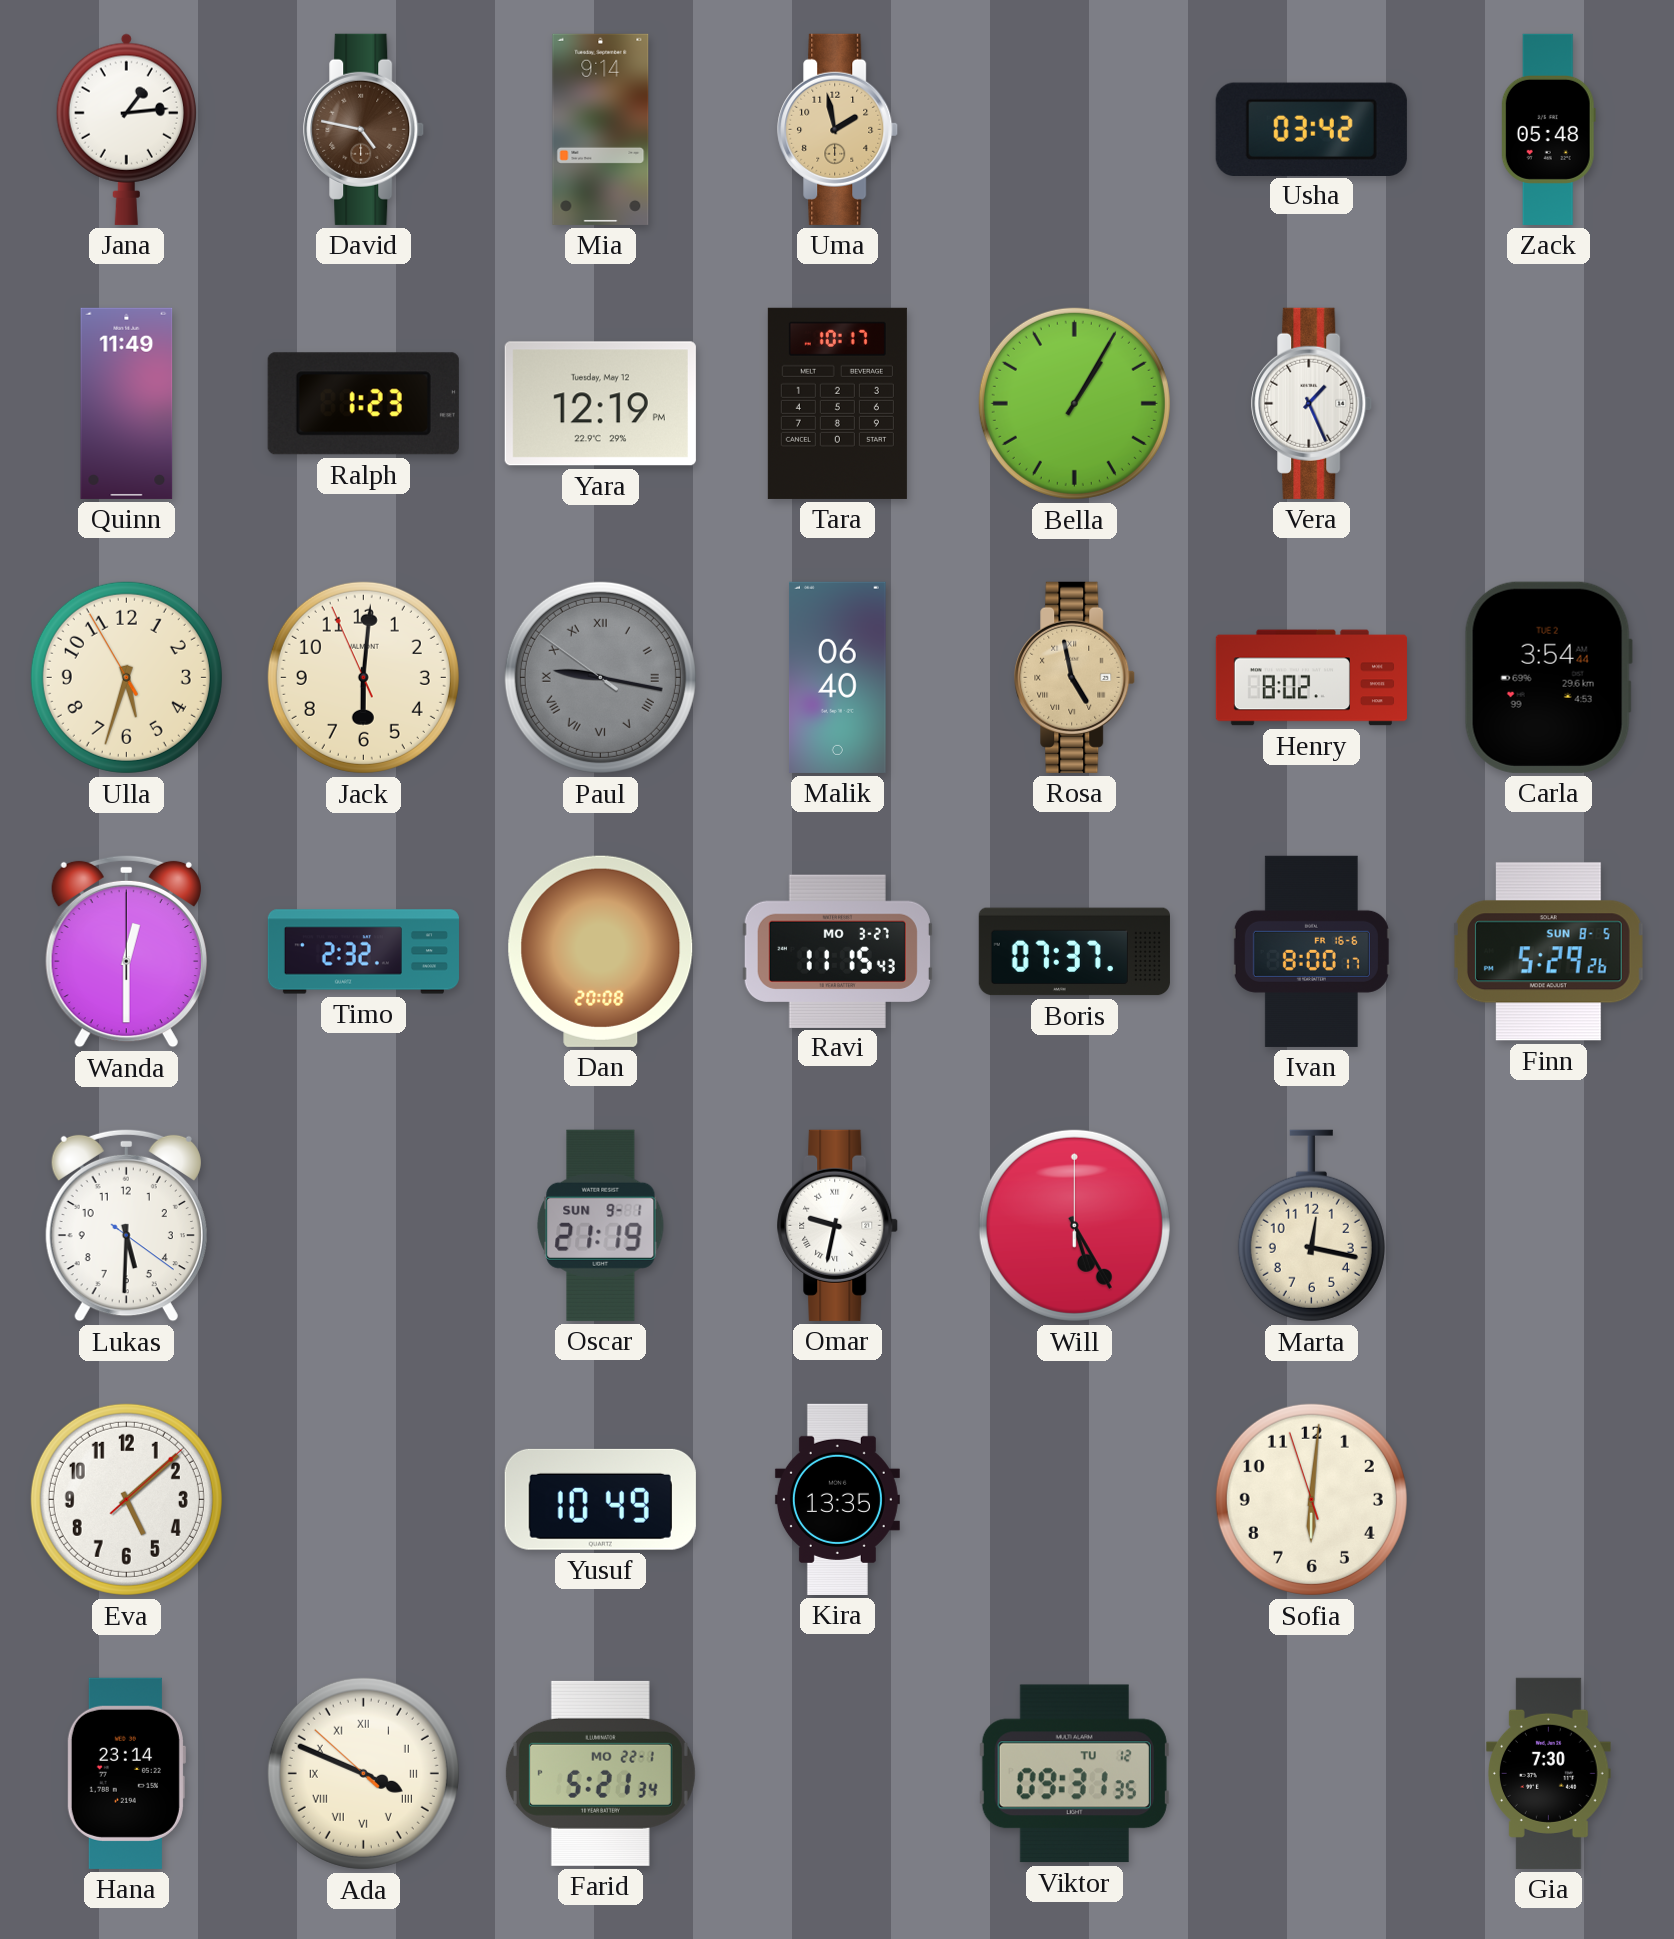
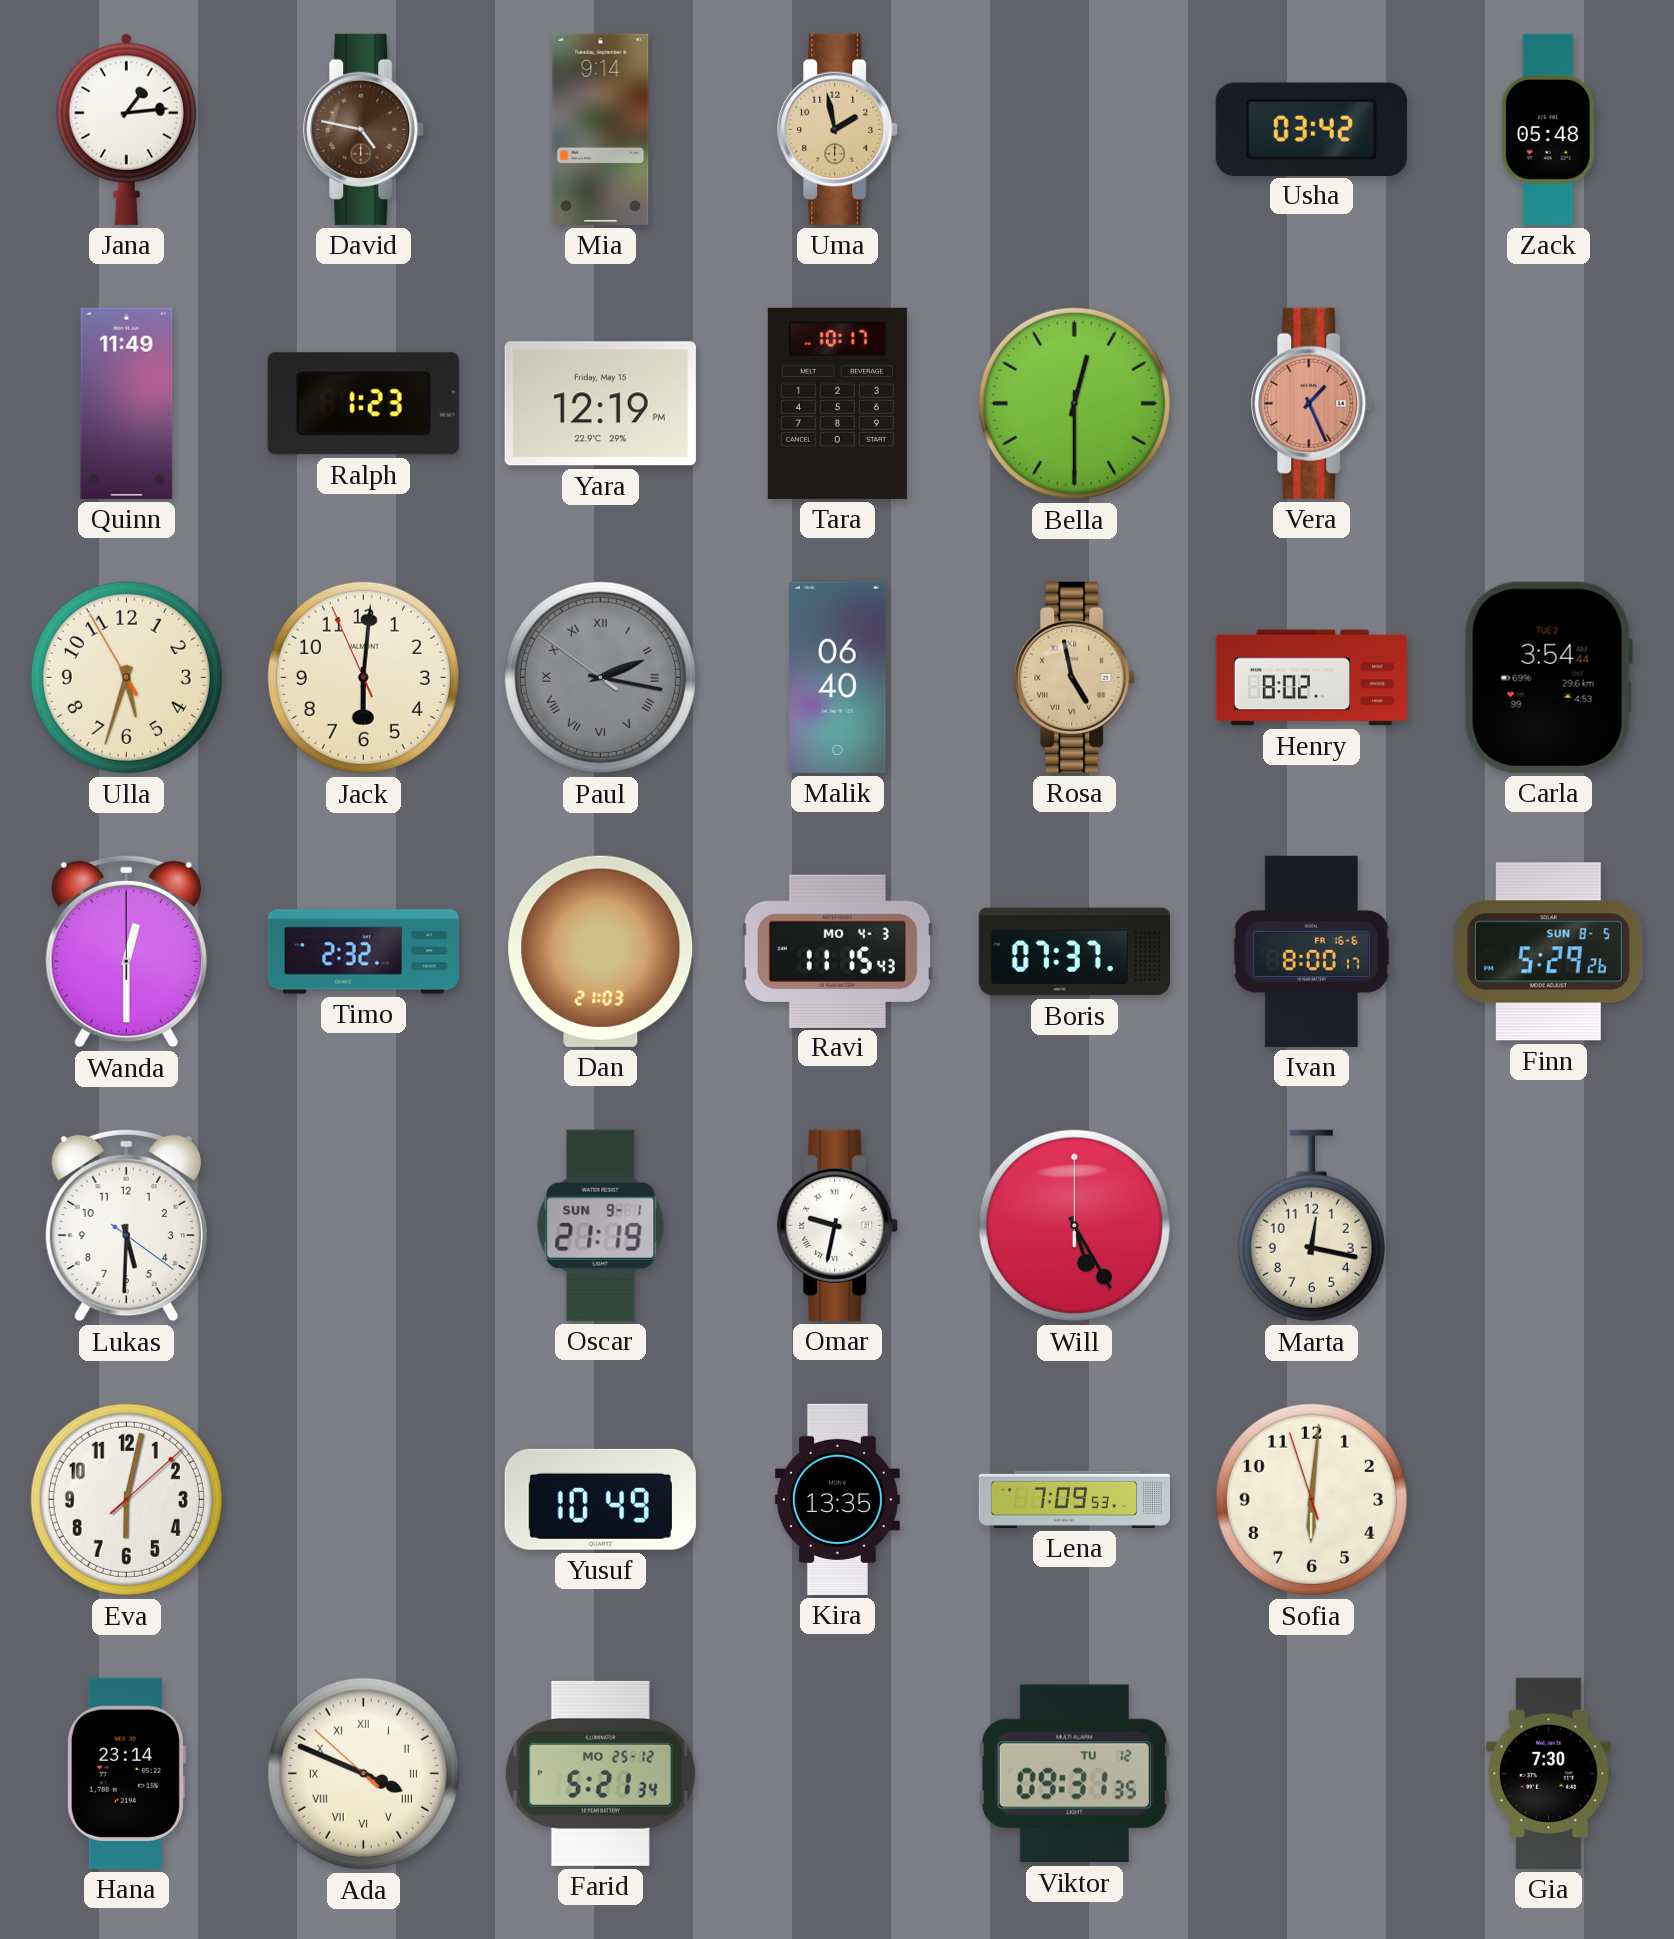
Yara date: Tuesday, May 12 -> Friday, May 15
Bella: 1:05 -> 12:30
Vera dial: white -> salmon
Paul: 9:16 -> 2:16
Dan: 20:08 -> 21:03
Ravi date: MO 3-27 -> MO 4-3
Eva: 5:08 -> 6:02
Lena: none -> 7:09
Farid date: MO 22-1 -> MO 25-12
